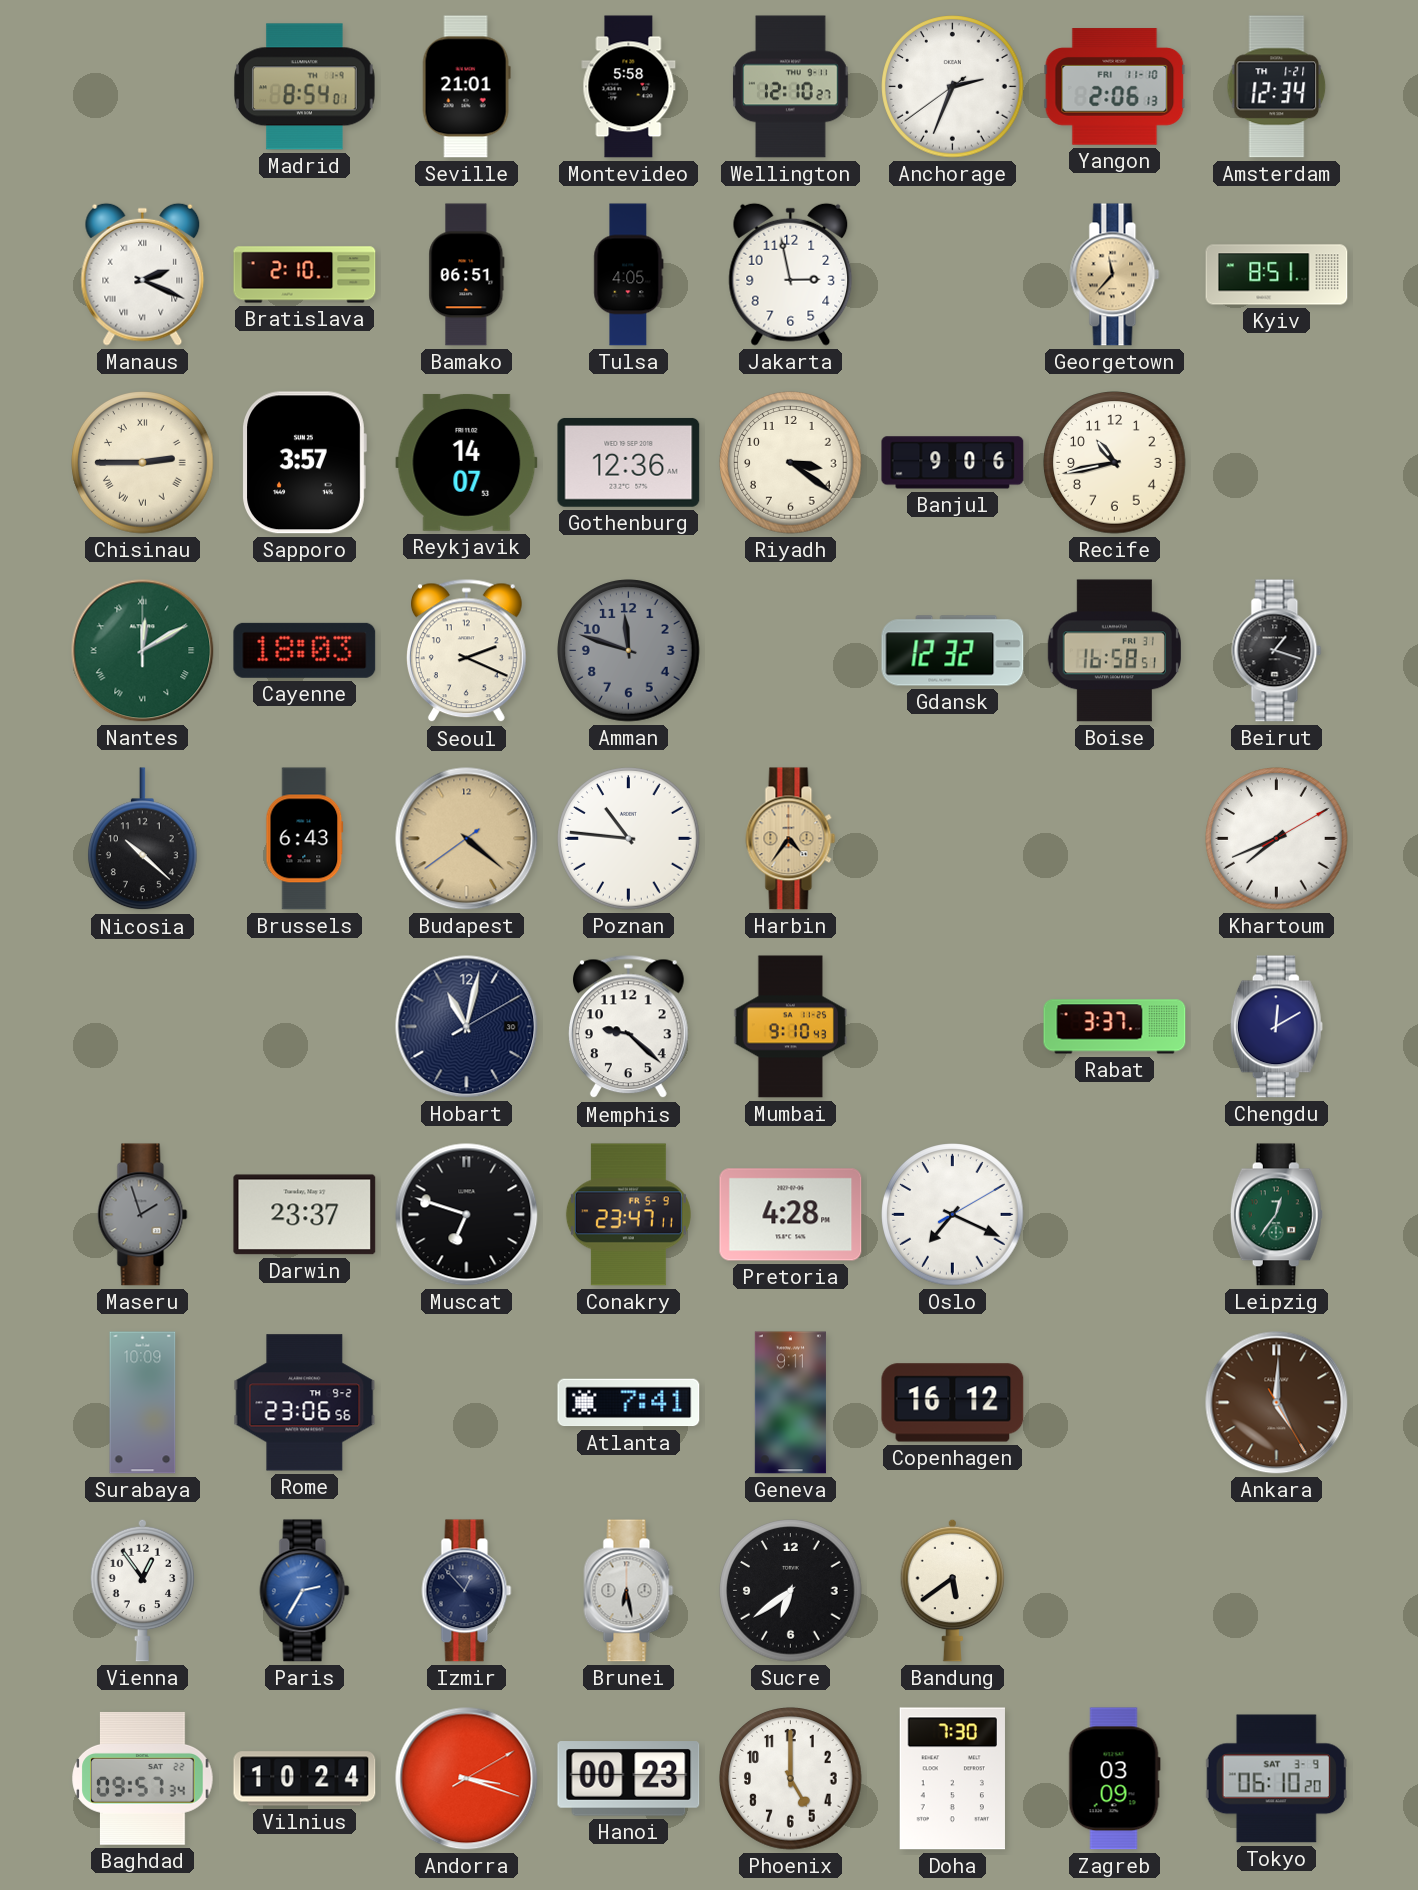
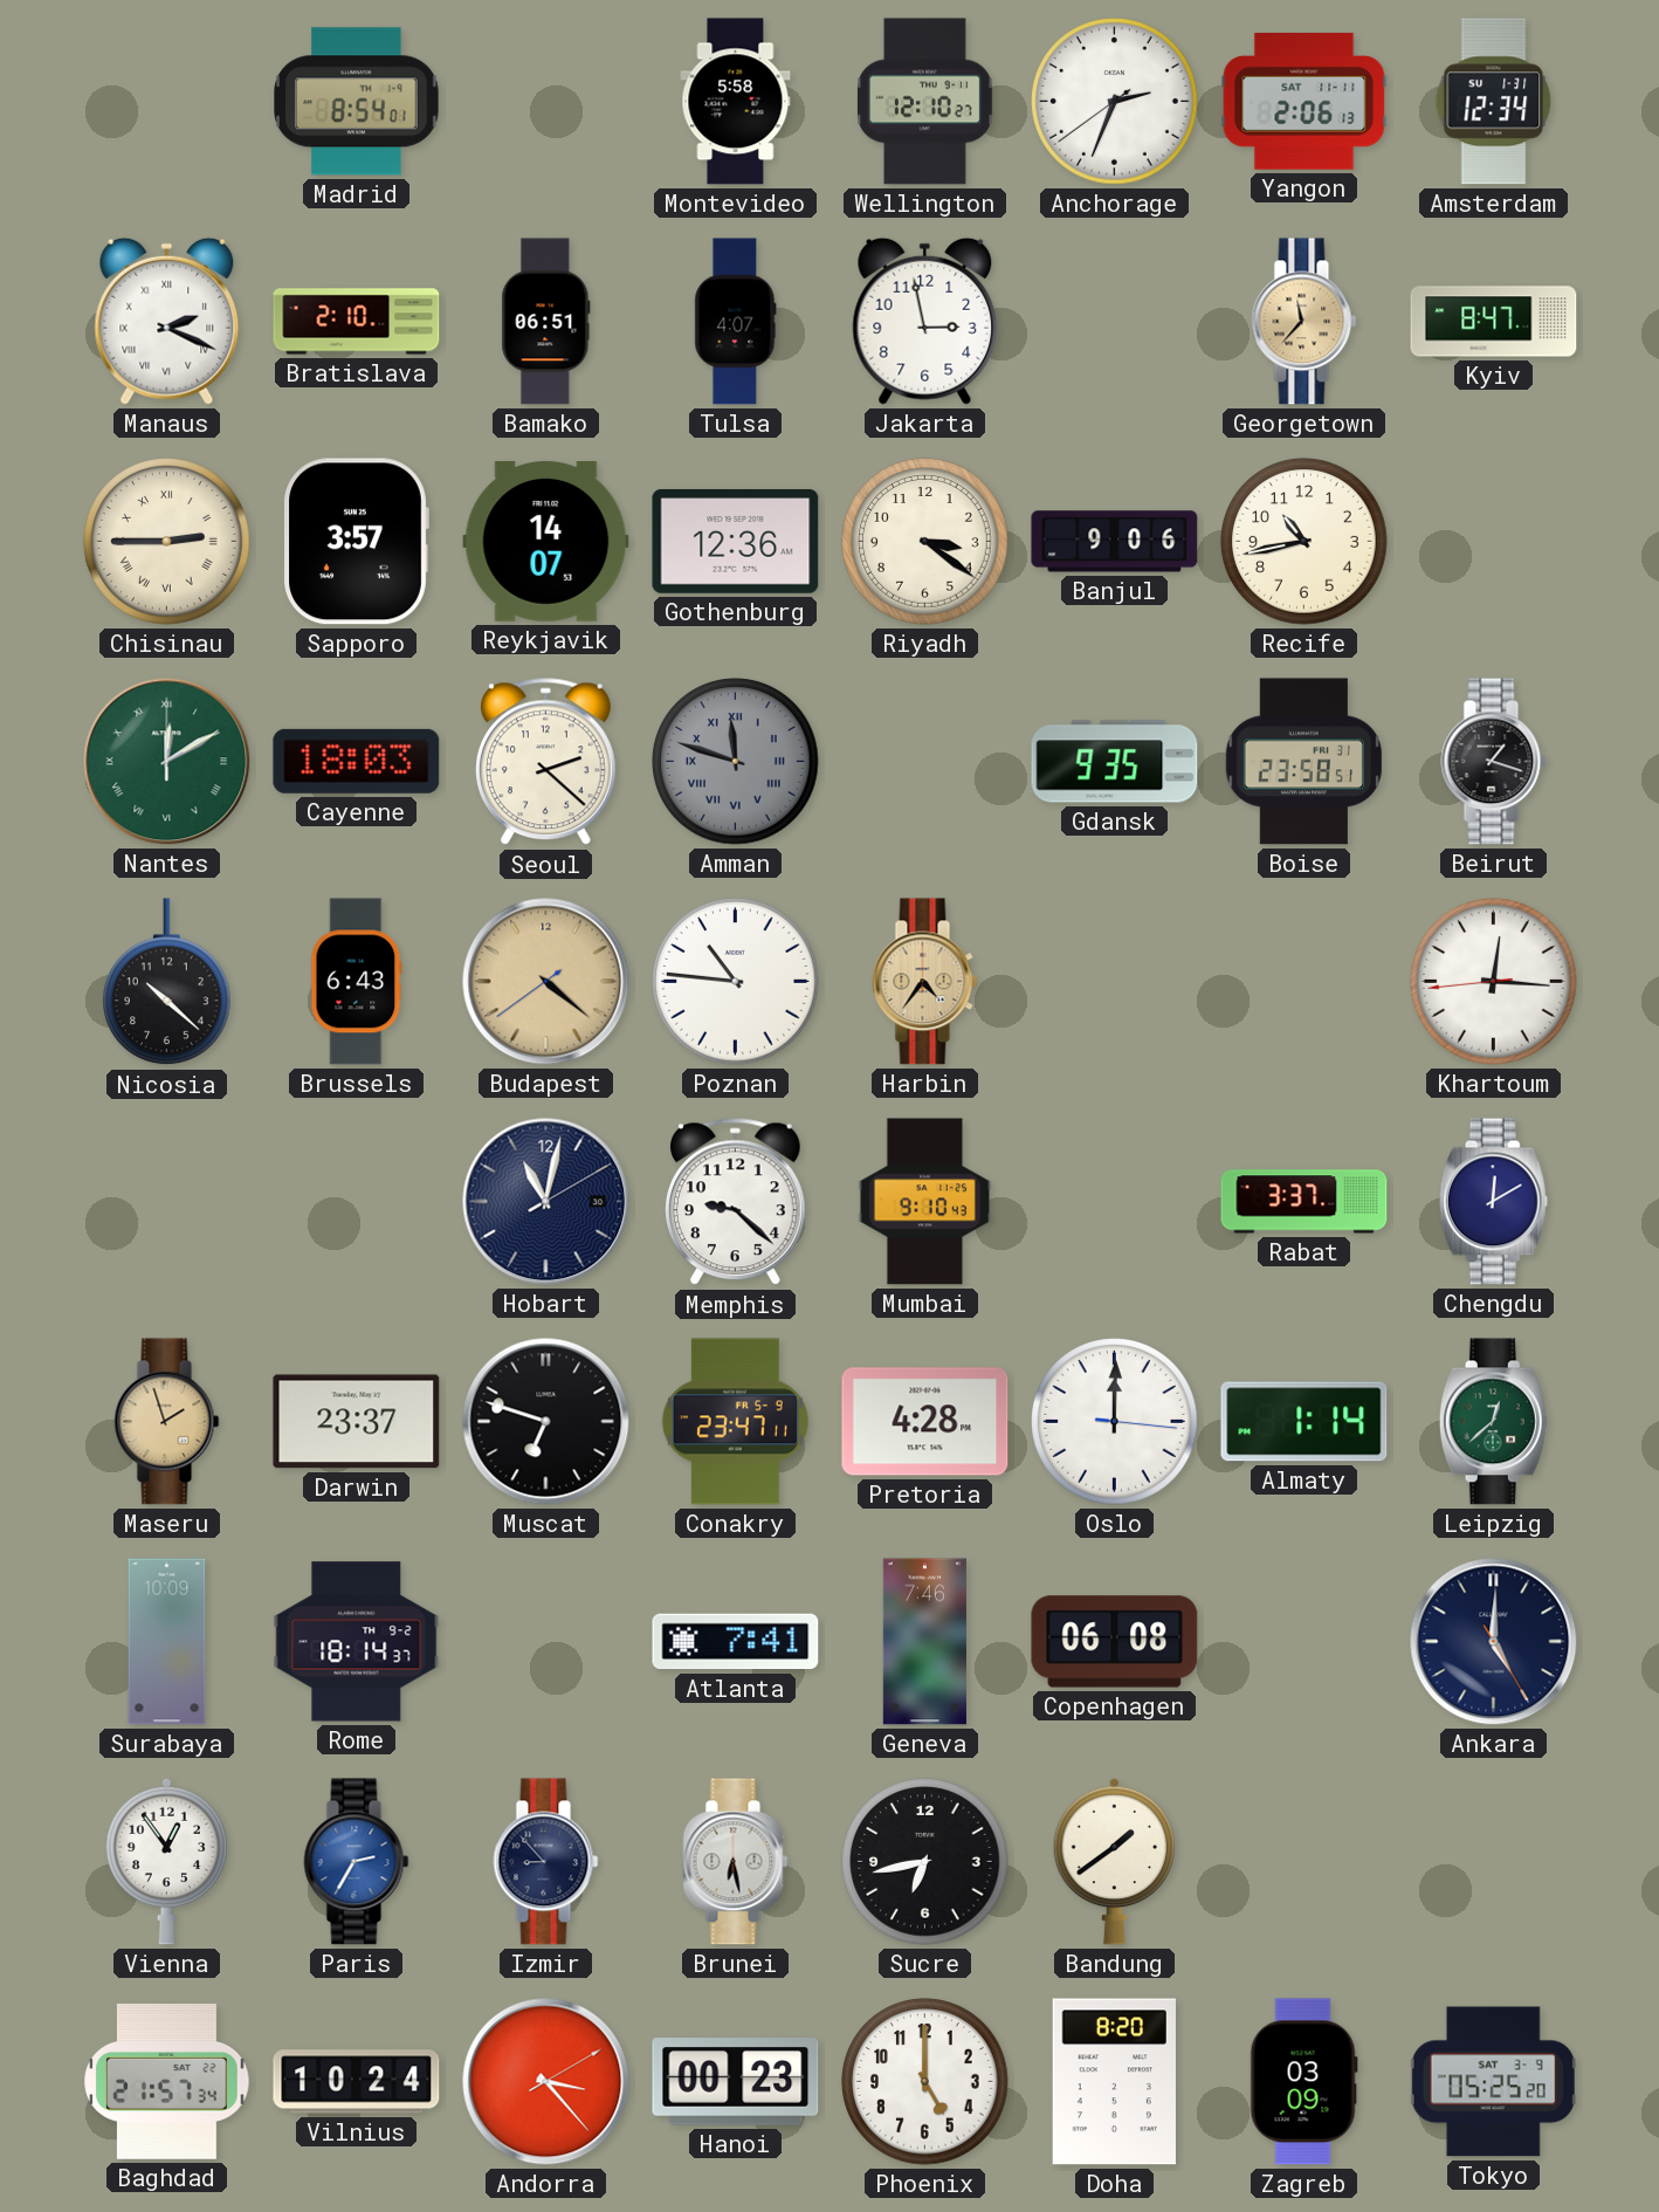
Seville: 21:01 -> none
Yangon date: FRI 11-10 -> SAT 11-11
Amsterdam date: TH 1-21 -> SU 1-31
Tulsa: 4:05 -> 4:07
Kyiv: 8:51 -> 8:47
Seoul: 2:19 -> 2:22
Amman numerals: Arabic -> Roman
Gdansk: 12:32 -> 9:35
Boise: 16:58 -> 23:58
Khartoum: 7:41 -> 12:15
Maseru dial: grey -> champagne
Oslo: 7:19 -> 12:00
Almaty: none -> 1:14
Leipzig: 12:36 -> 12:38
Rome: 23:06 -> 18:14
Geneva: 9:11 -> 7:46
Copenhagen: 16:12 -> 06:08
Ankara dial: brown -> navy
Izmir: 12:53 -> 8:53
Sucre: 6:39 -> 6:43
Bandung: 5:39 -> 1:39
Baghdad: 09:57 -> 21:57
Andorra: 3:18 -> 3:23
Doha: 7:30 -> 8:20
Tokyo: 06:10 -> 05:25
